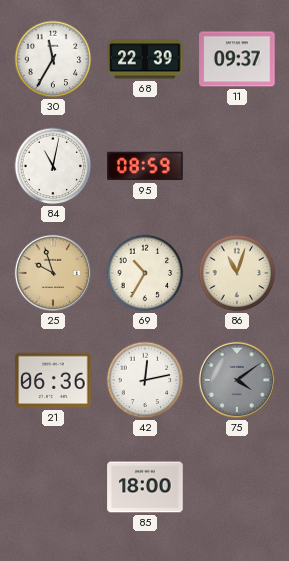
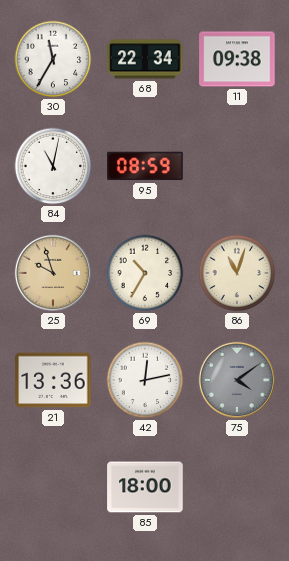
68: 22:39 -> 22:34
11: 09:37 -> 09:38
21: 06:36 -> 13:36
